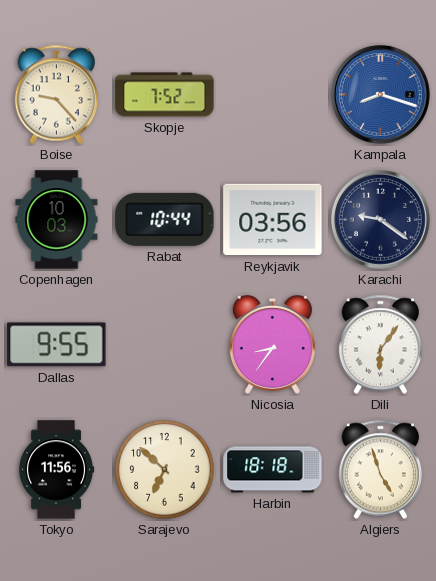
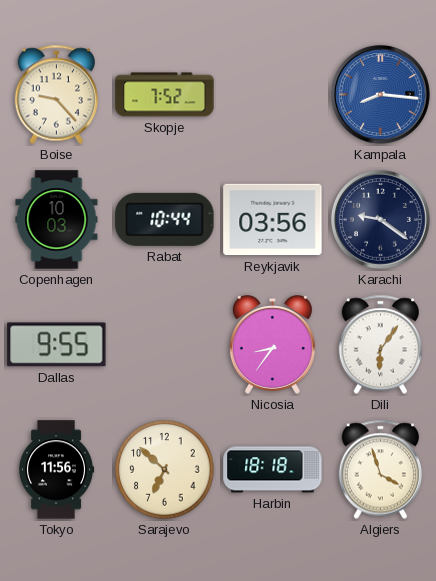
Kampala: 8:18 -> 8:16
Algiers: 4:57 -> 3:57
